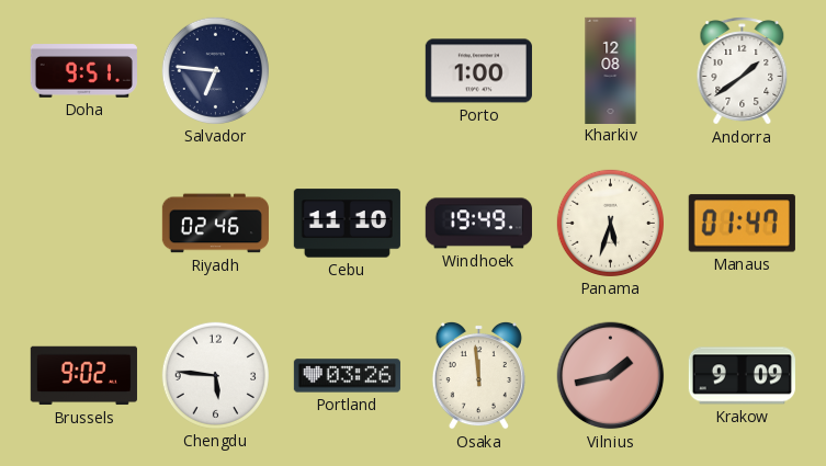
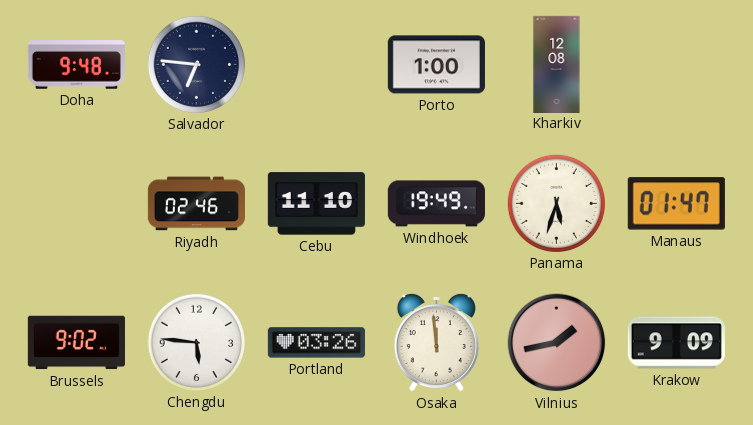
Doha: 9:51 -> 9:48
Andorra: 1:39 -> none
